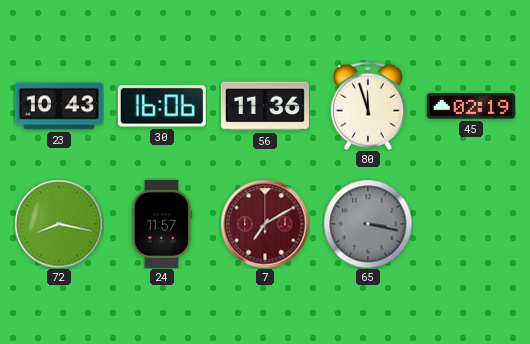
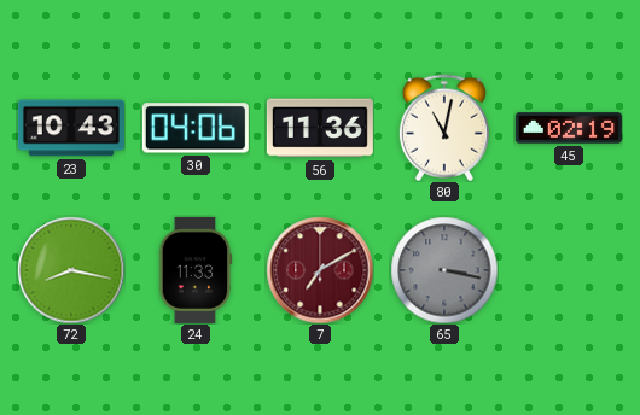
30: 16:06 -> 04:06
80: 11:57 -> 11:02
24: 11:57 -> 11:33
